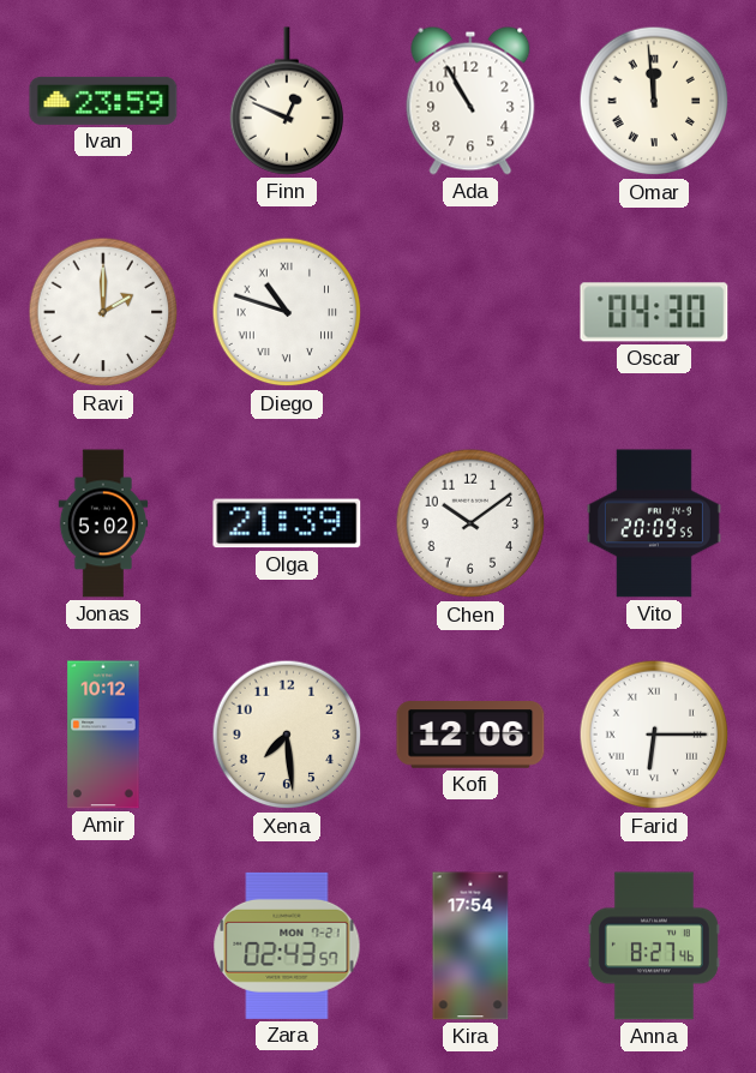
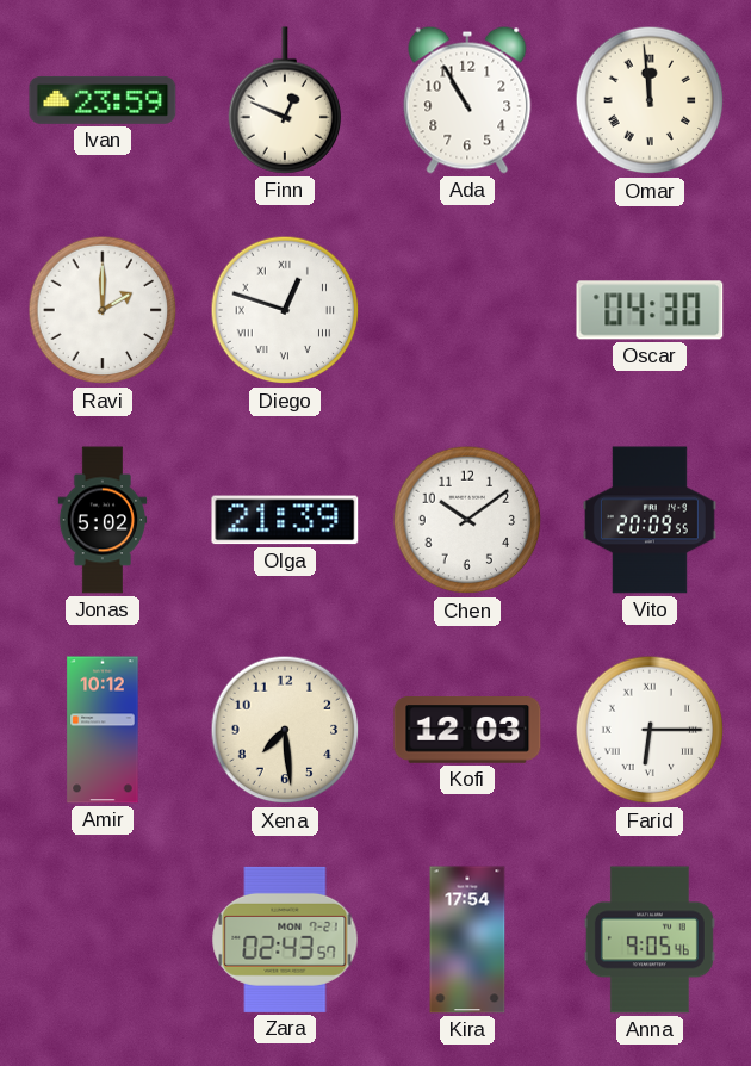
Diego: 10:48 -> 12:48
Kofi: 12:06 -> 12:03
Anna: 8:27 -> 9:05
